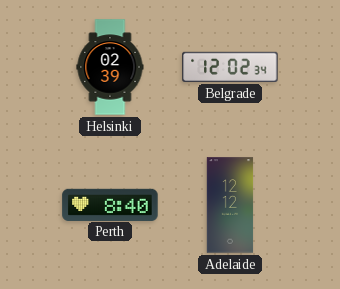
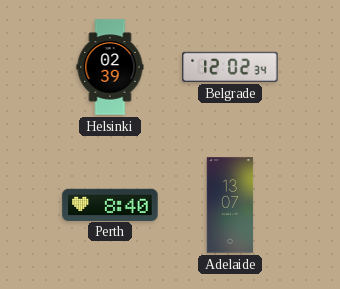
Adelaide: 12:12 -> 13:07
